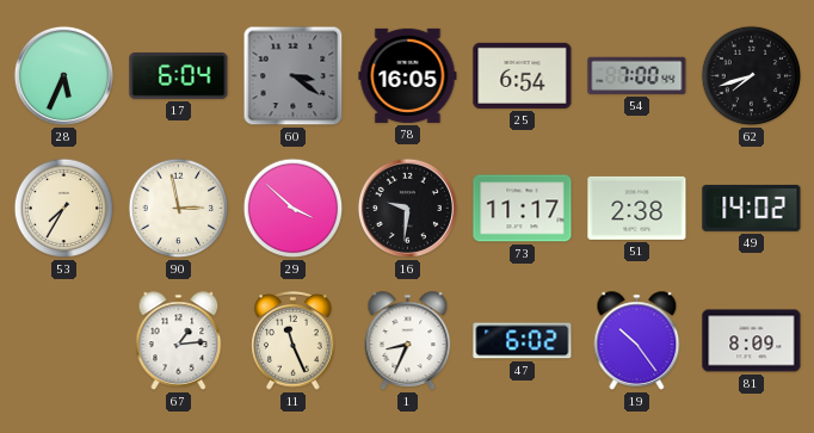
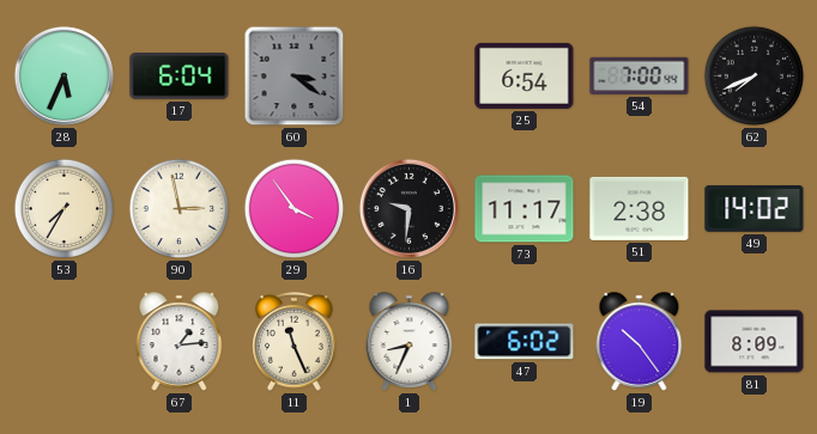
78: 16:05 -> none
62: 7:42 -> 7:41
29: 3:52 -> 3:54
